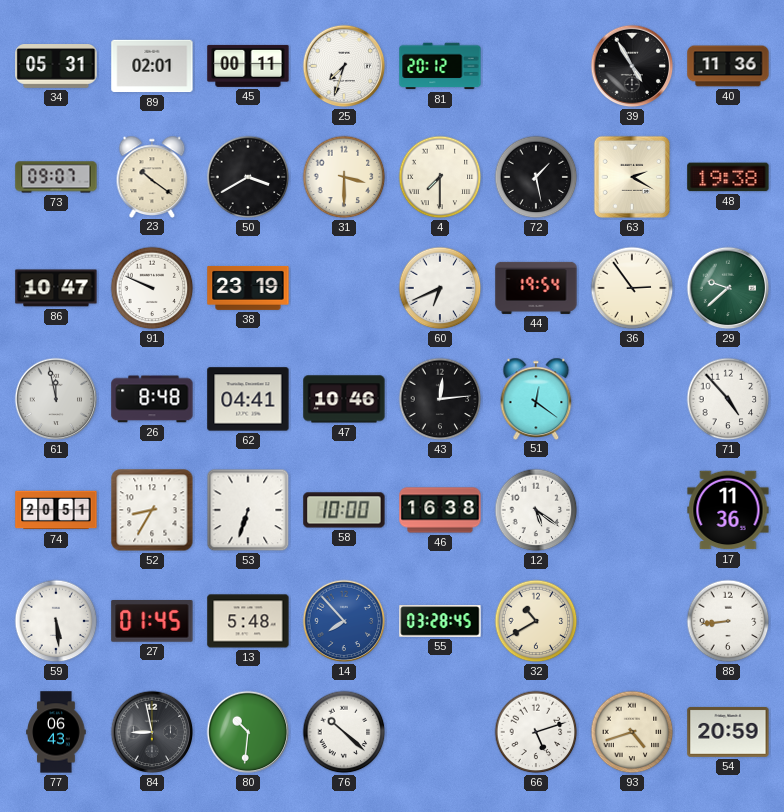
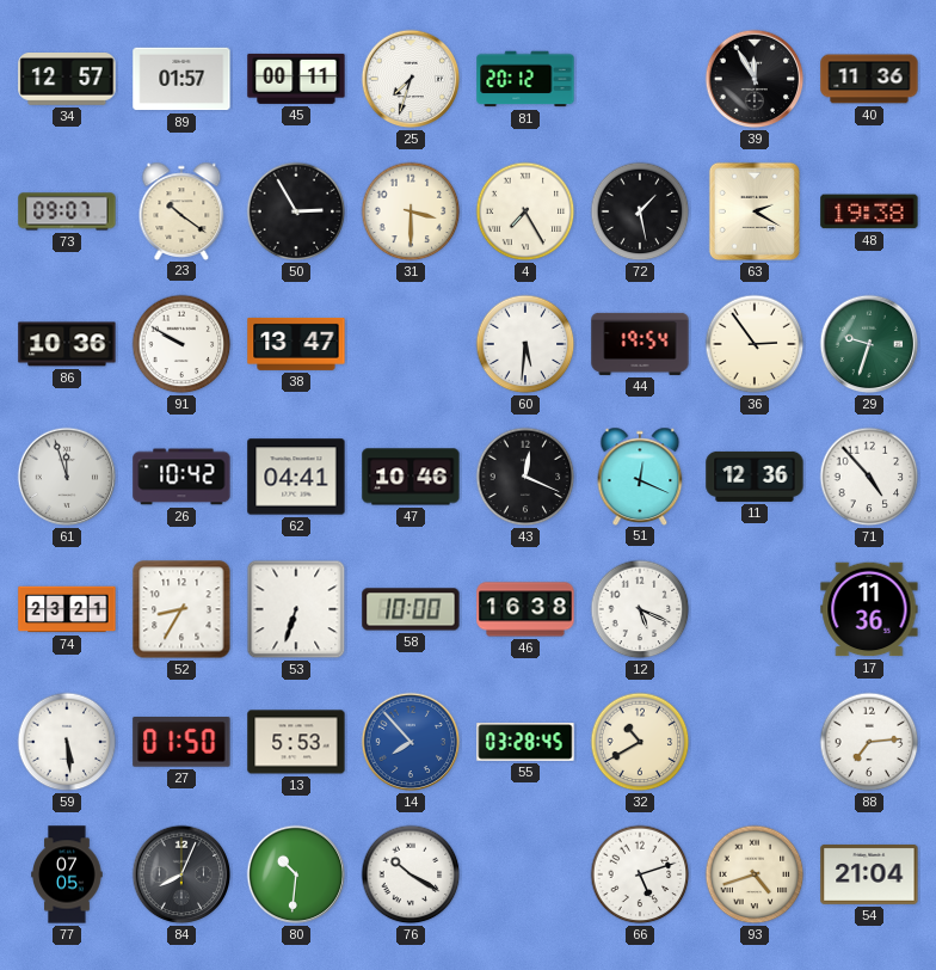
34: 05:31 -> 12:57
89: 02:01 -> 01:57
39: 4:55 -> 11:55
50: 3:40 -> 2:55
4: 7:30 -> 7:25
86: 10:47 -> 10:36
91: 9:49 -> 9:50
38: 23:19 -> 13:47
60: 6:41 -> 5:31
29: 9:38 -> 9:33
61: 11:58 -> 11:57
26: 8:48 -> 10:42
43: 12:14 -> 12:19
51: 12:21 -> 12:19
11: none -> 12:36
74: 20:51 -> 23:21
12: 5:21 -> 5:19
27: 01:45 -> 01:50
13: 5:48 -> 5:53
88: 8:44 -> 7:14
77: 06:43 -> 07:05
84: 8:58 -> 8:04
76: 10:22 -> 10:20
54: 20:59 -> 21:04
